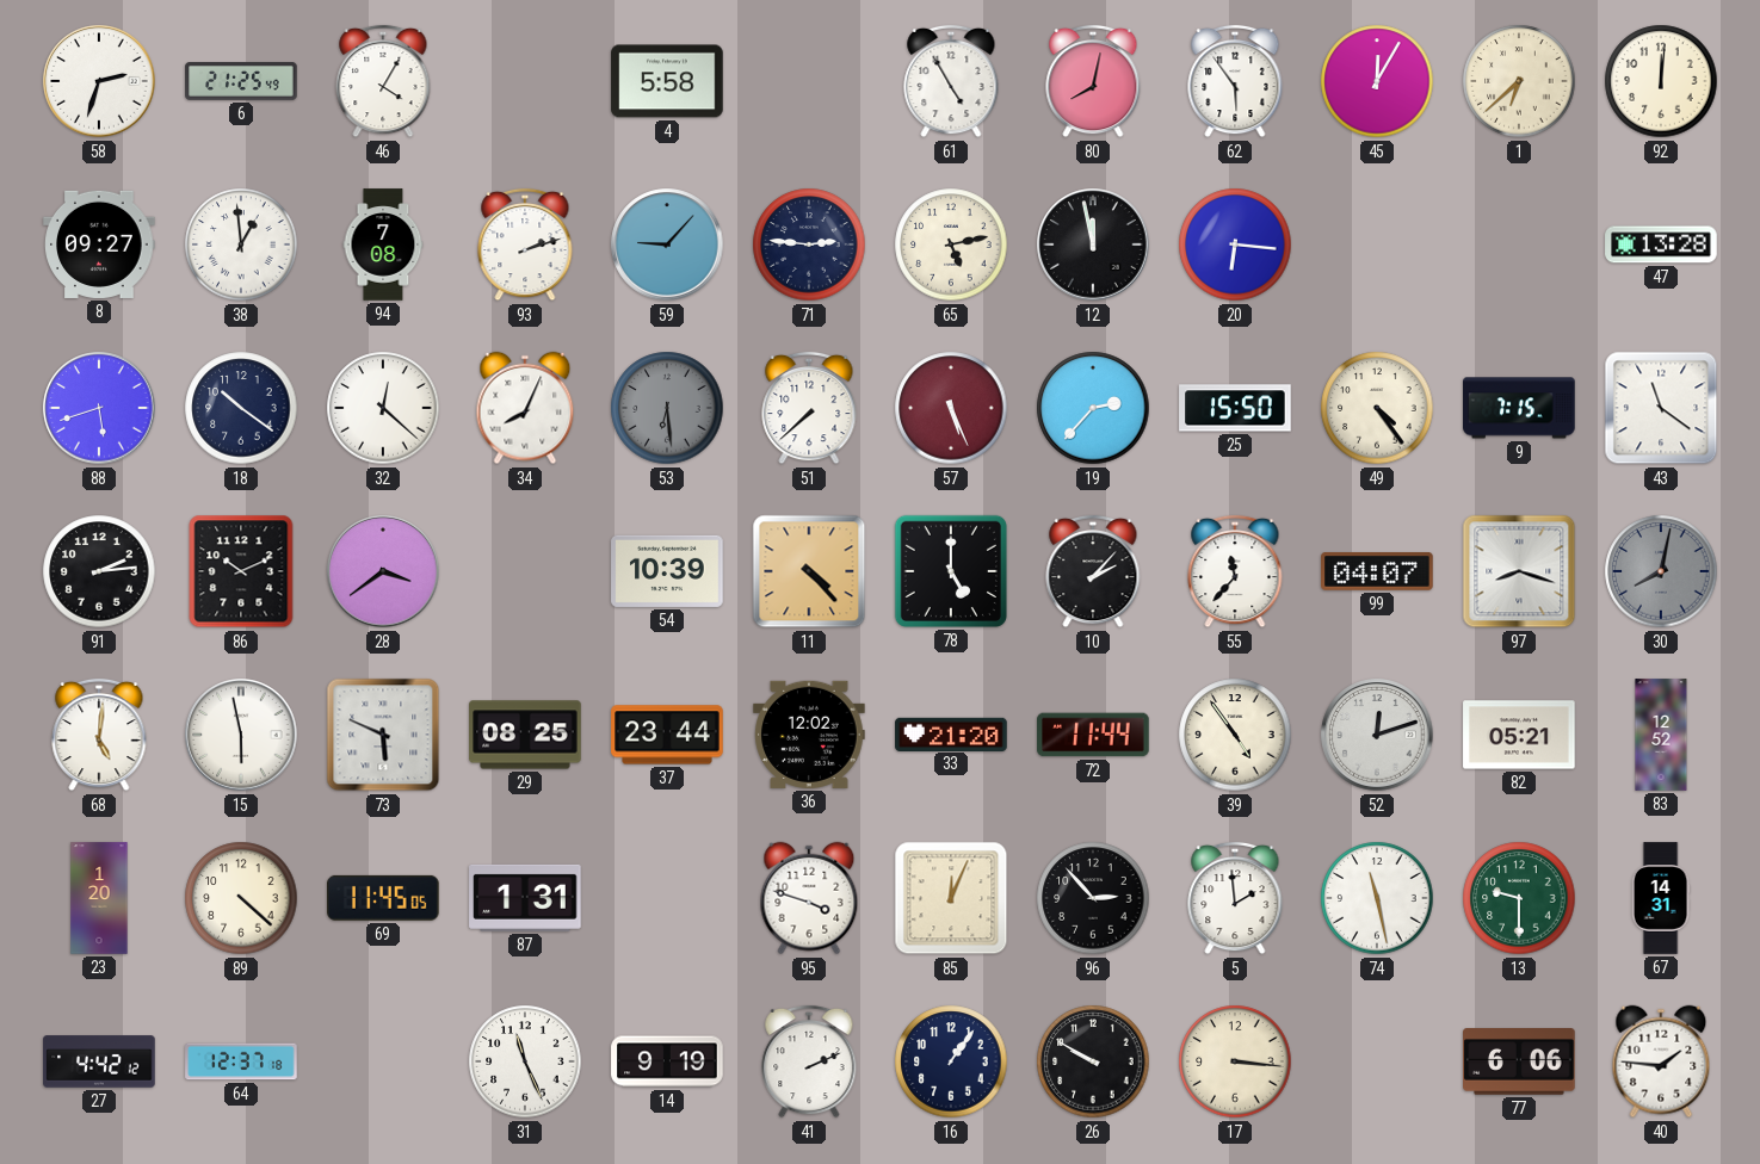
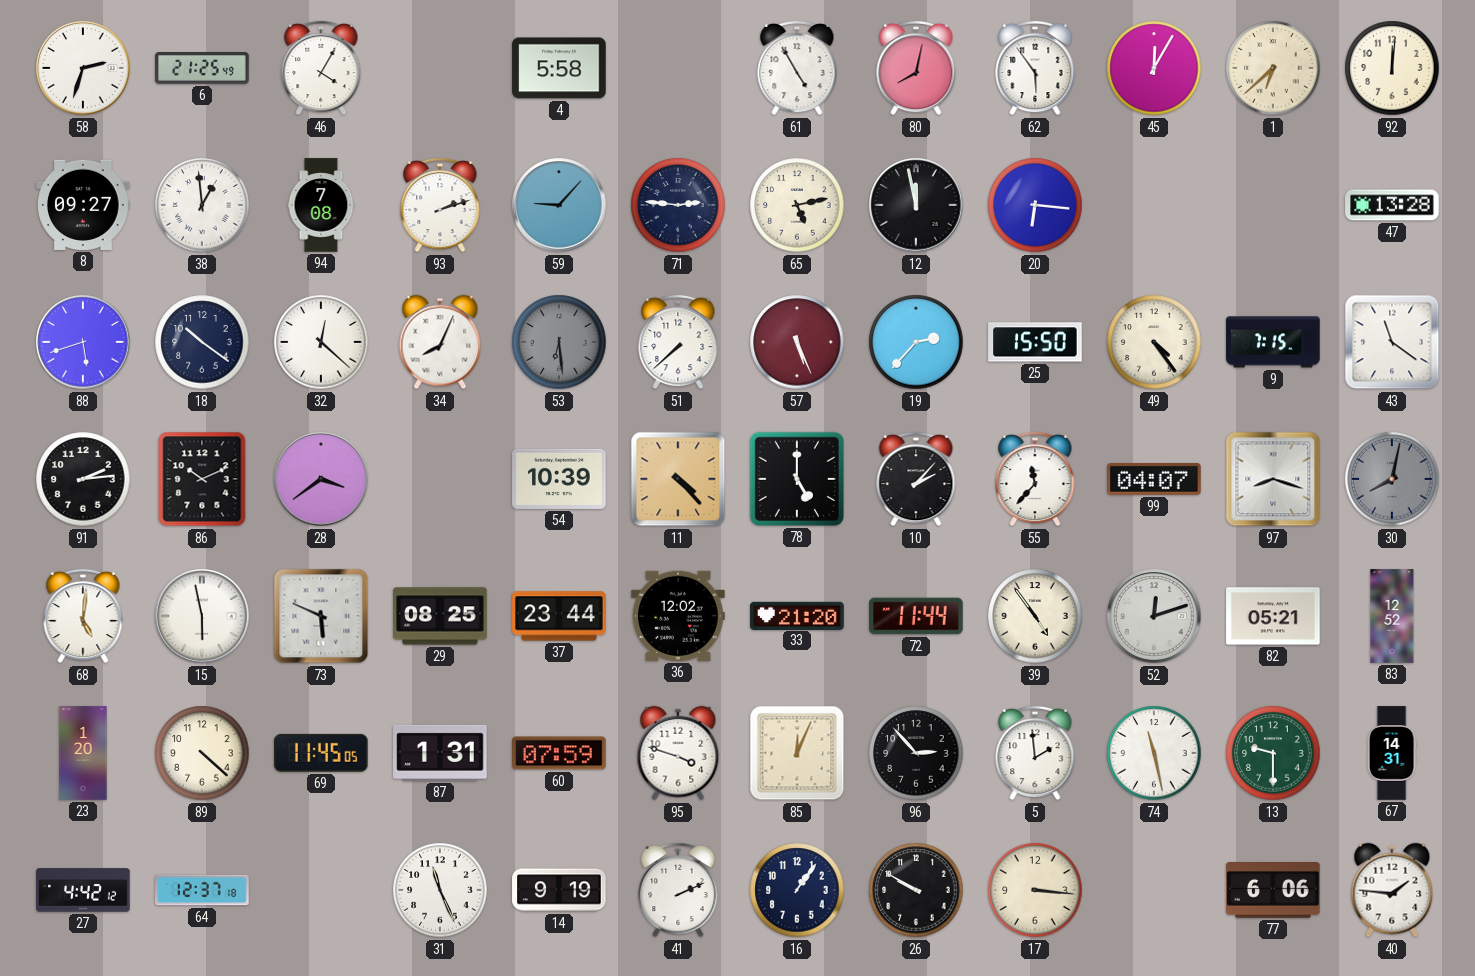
60: none -> 07:59
